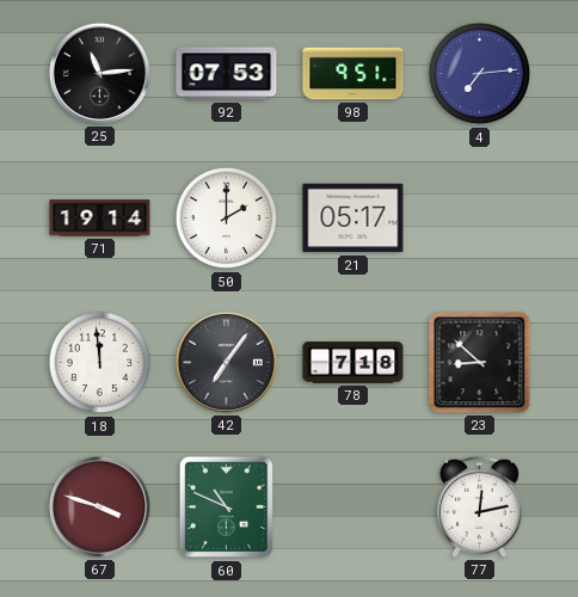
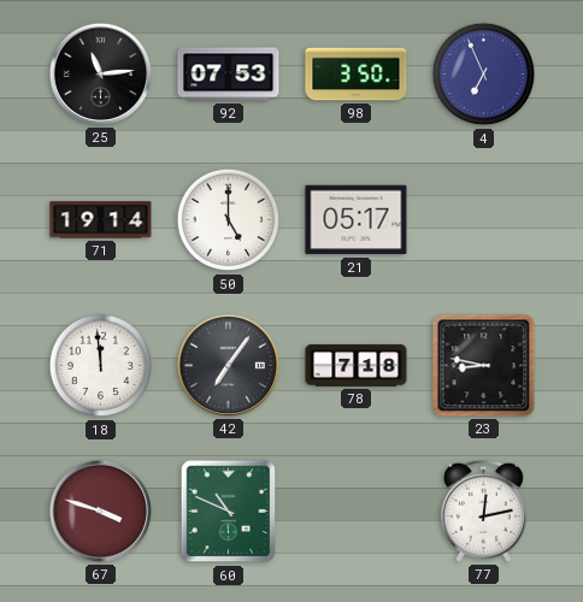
98: 9:51 -> 3:50
4: 7:14 -> 6:56
50: 2:00 -> 5:00
23: 8:52 -> 8:47
